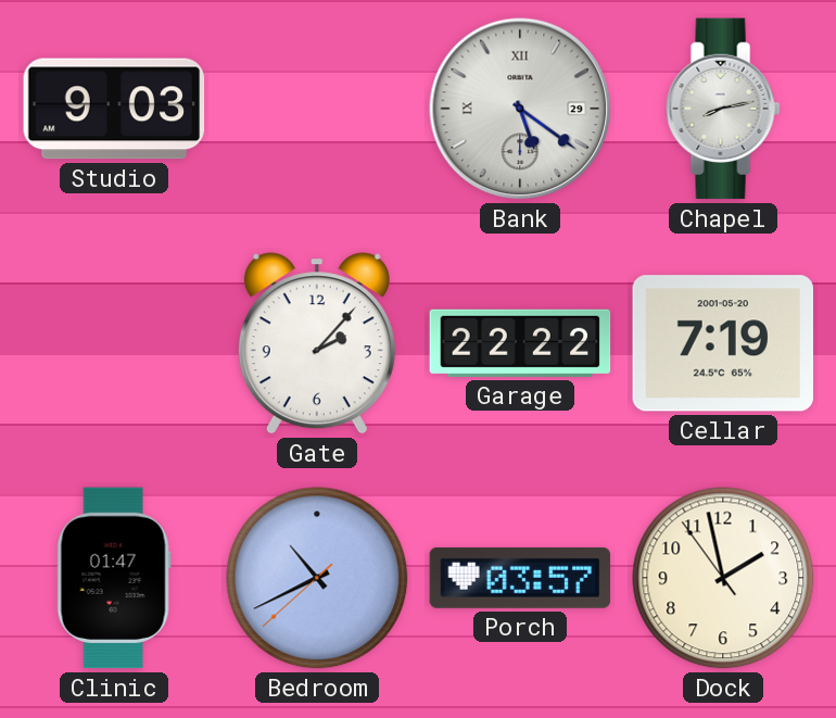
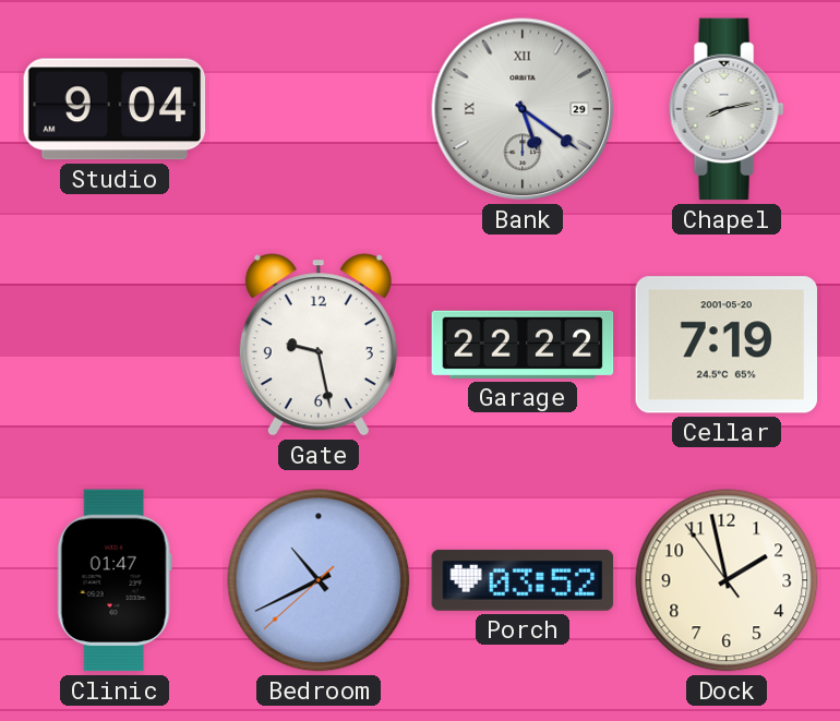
Studio: 9:03 -> 9:04
Gate: 2:07 -> 9:28
Porch: 03:57 -> 03:52
